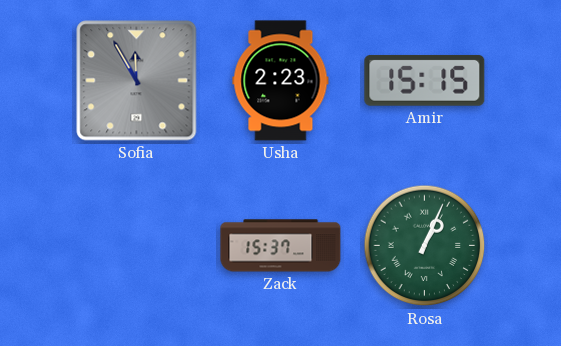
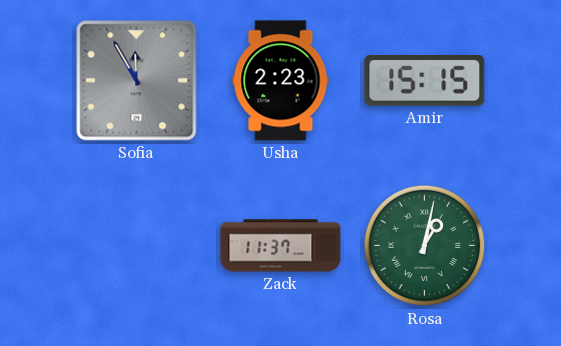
Zack: 15:37 -> 11:37
Rosa: 1:04 -> 1:02
